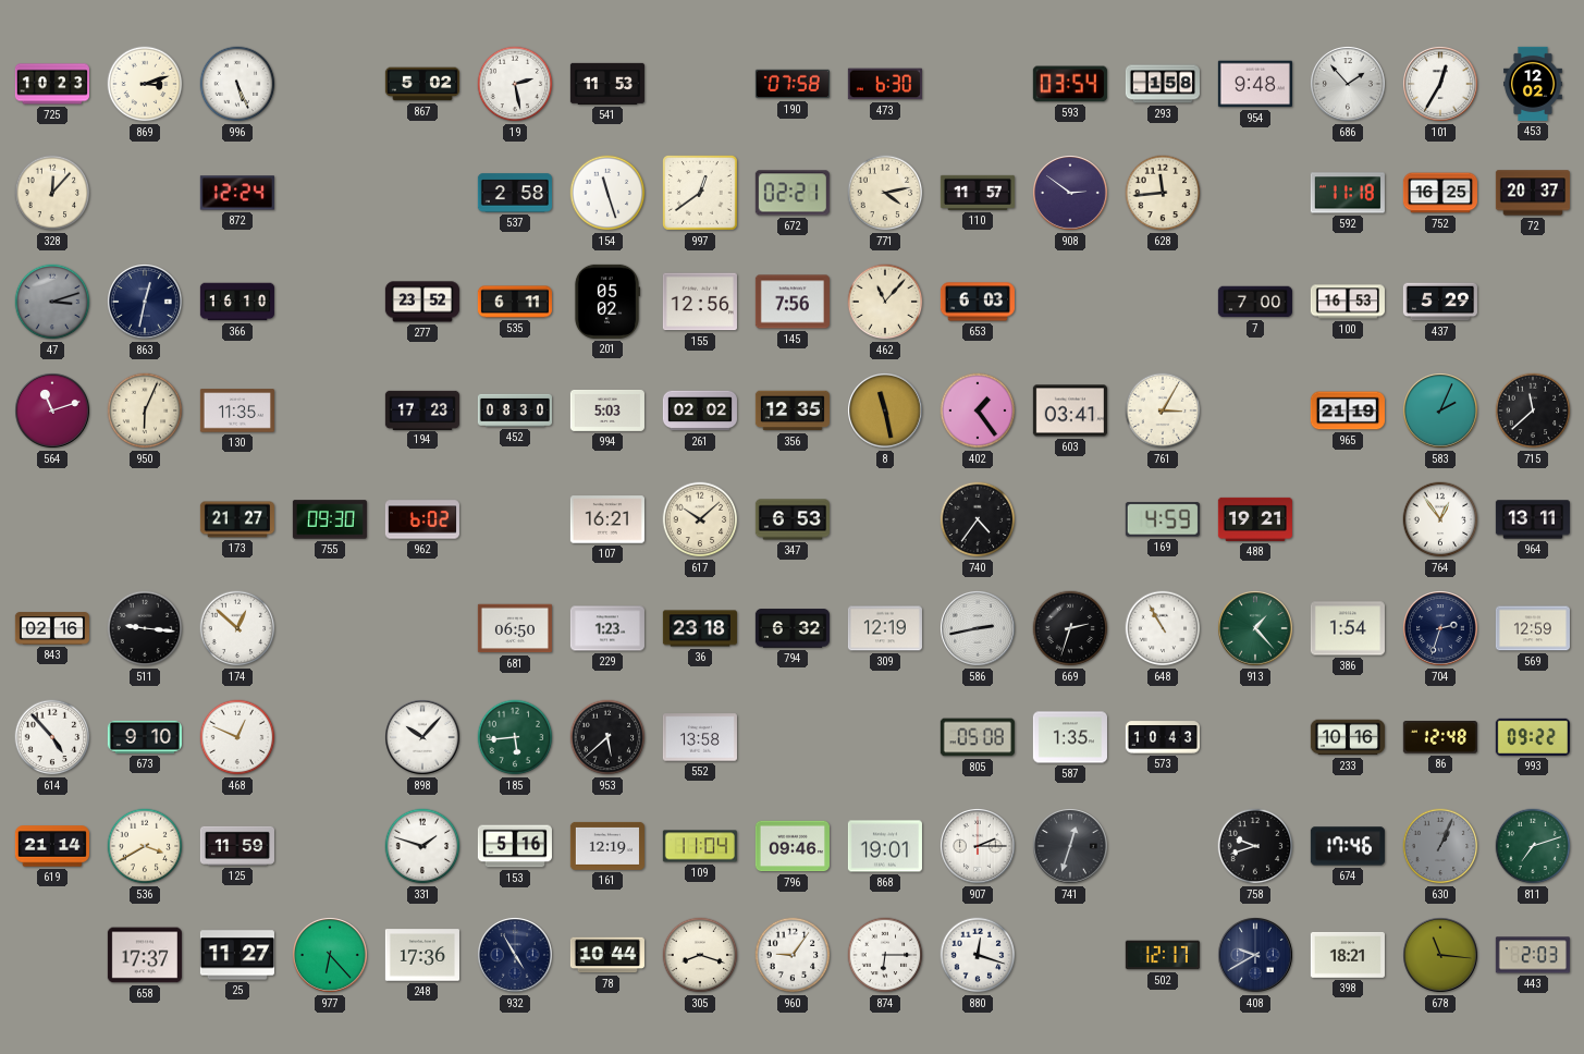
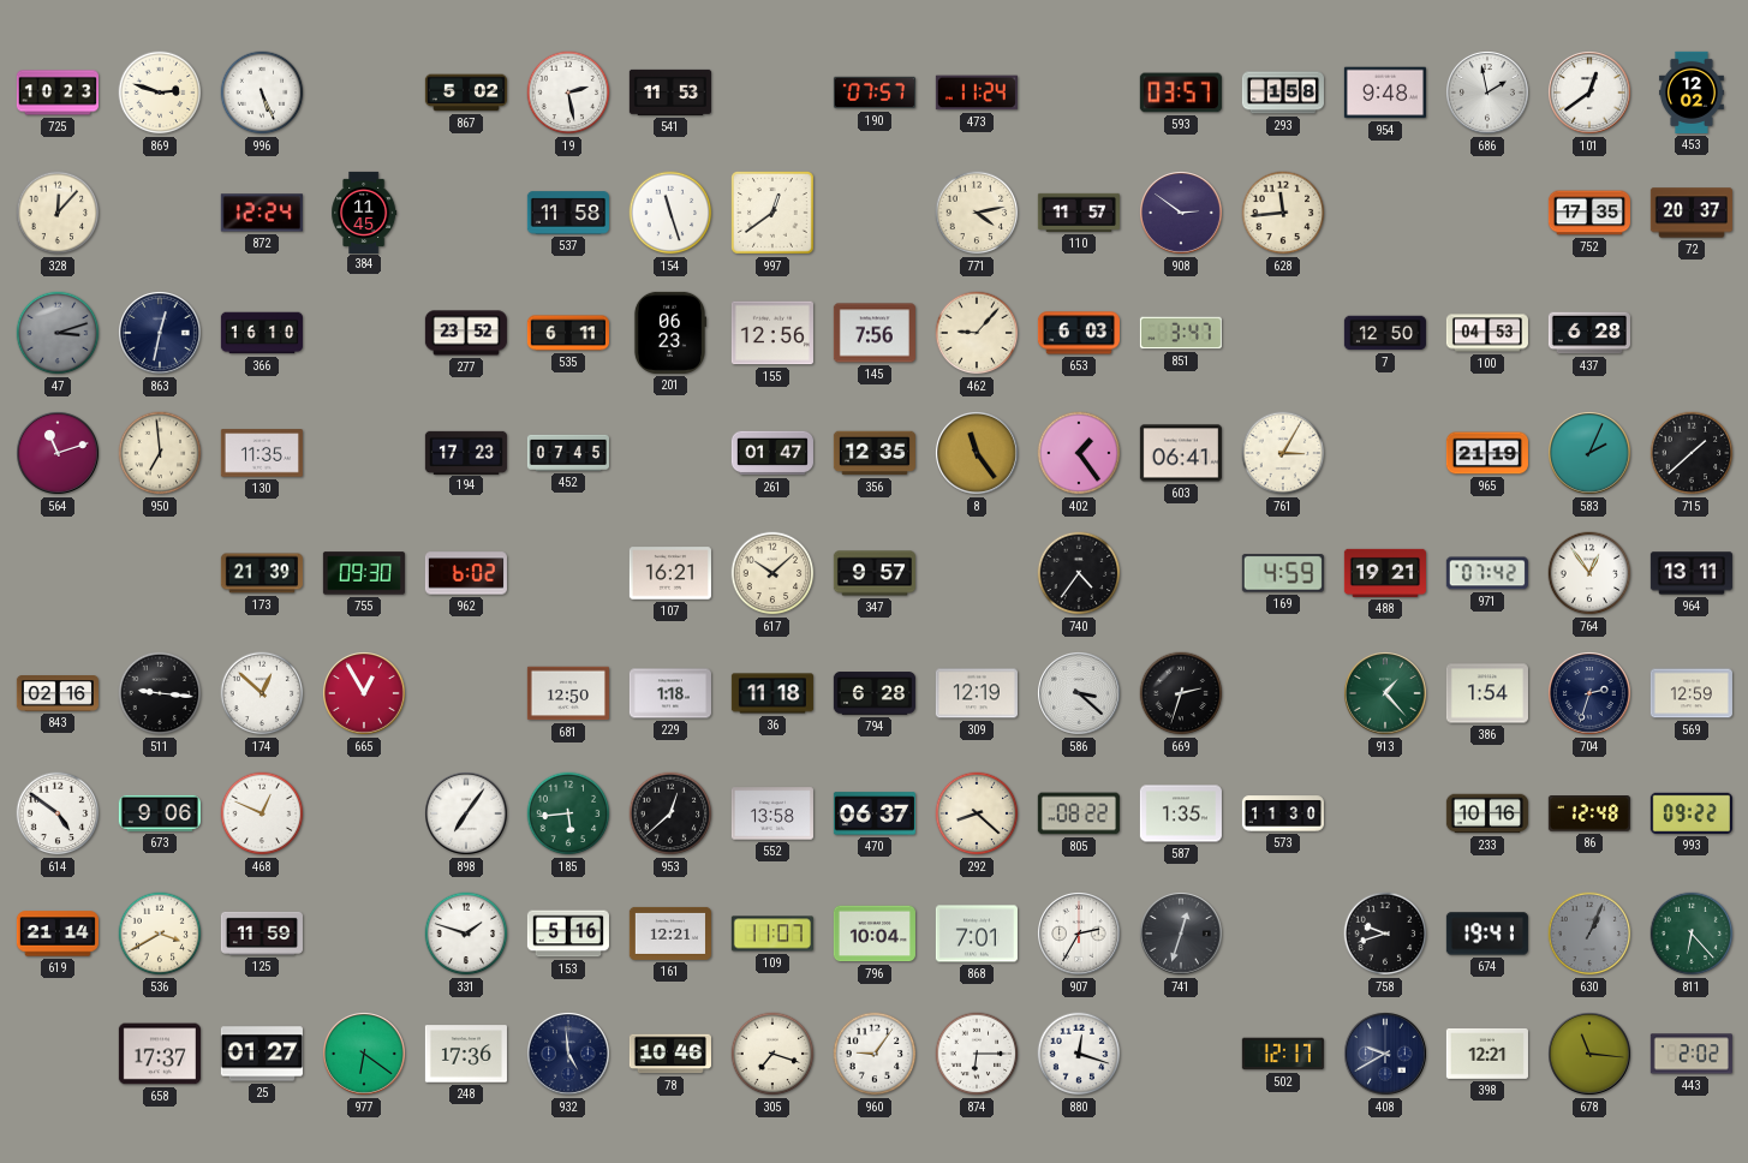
869: 3:12 -> 2:48
190: 07:58 -> 07:57
473: 6:30 -> 11:24
593: 03:54 -> 03:57
686: 1:53 -> 1:58
101: 12:35 -> 12:39
384: none -> 11:45
537: 2:58 -> 11:58
672: 02:21 -> none
592: 11:18 -> none
752: 16:25 -> 17:35
201: 05:02 -> 06:23
462: 11:07 -> 9:07
851: none -> 3:47
7: 7:00 -> 12:50
100: 16:53 -> 04:53
437: 5:29 -> 6:28
950: 6:04 -> 6:59
452: 08:30 -> 07:45
994: 5:03 -> none
261: 02:02 -> 01:47
8: 11:28 -> 11:24
603: 03:41 -> 06:41
715: 11:38 -> 1:38
173: 21:27 -> 21:39
347: 6:53 -> 9:57
971: none -> 07:42
665: none -> 12:55
681: 06:50 -> 12:50
229: 1:23 -> 1:18
36: 23:18 -> 11:18
794: 6:32 -> 6:28
586: 2:43 -> 3:22
648: 10:55 -> none
614: 4:53 -> 4:51
673: 9:10 -> 9:06
898: 10:07 -> 7:06
953: 5:38 -> 12:38
470: none -> 06:37
292: none -> 8:22
805: 05:08 -> 08:22
573: 10:43 -> 11:30
161: 12:19 -> 12:21
109: 11:04 -> 11:07
796: 09:46 -> 10:04
868: 19:01 -> 7:01
907: 2:15 -> 2:35
674: 17:46 -> 19:41
811: 7:12 -> 6:23
25: 11:27 -> 01:27
977: 6:23 -> 6:21
932: 4:55 -> 4:59
78: 10:44 -> 10:46
305: 8:18 -> 7:18
398: 18:21 -> 12:21
443: 2:03 -> 2:02
